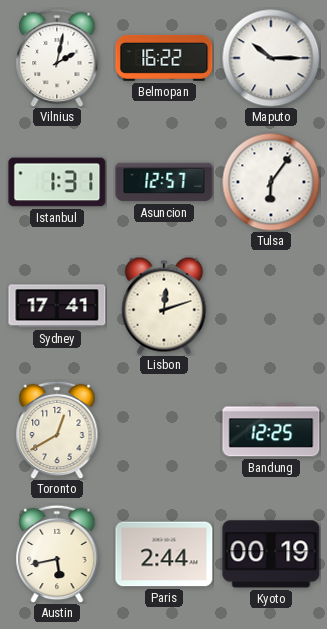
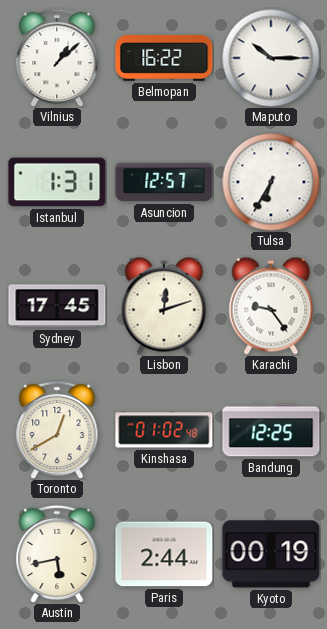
Vilnius: 2:02 -> 1:08
Tulsa: 6:06 -> 6:35
Sydney: 17:41 -> 17:45
Karachi: none -> 9:24
Kinshasa: none -> 01:02
